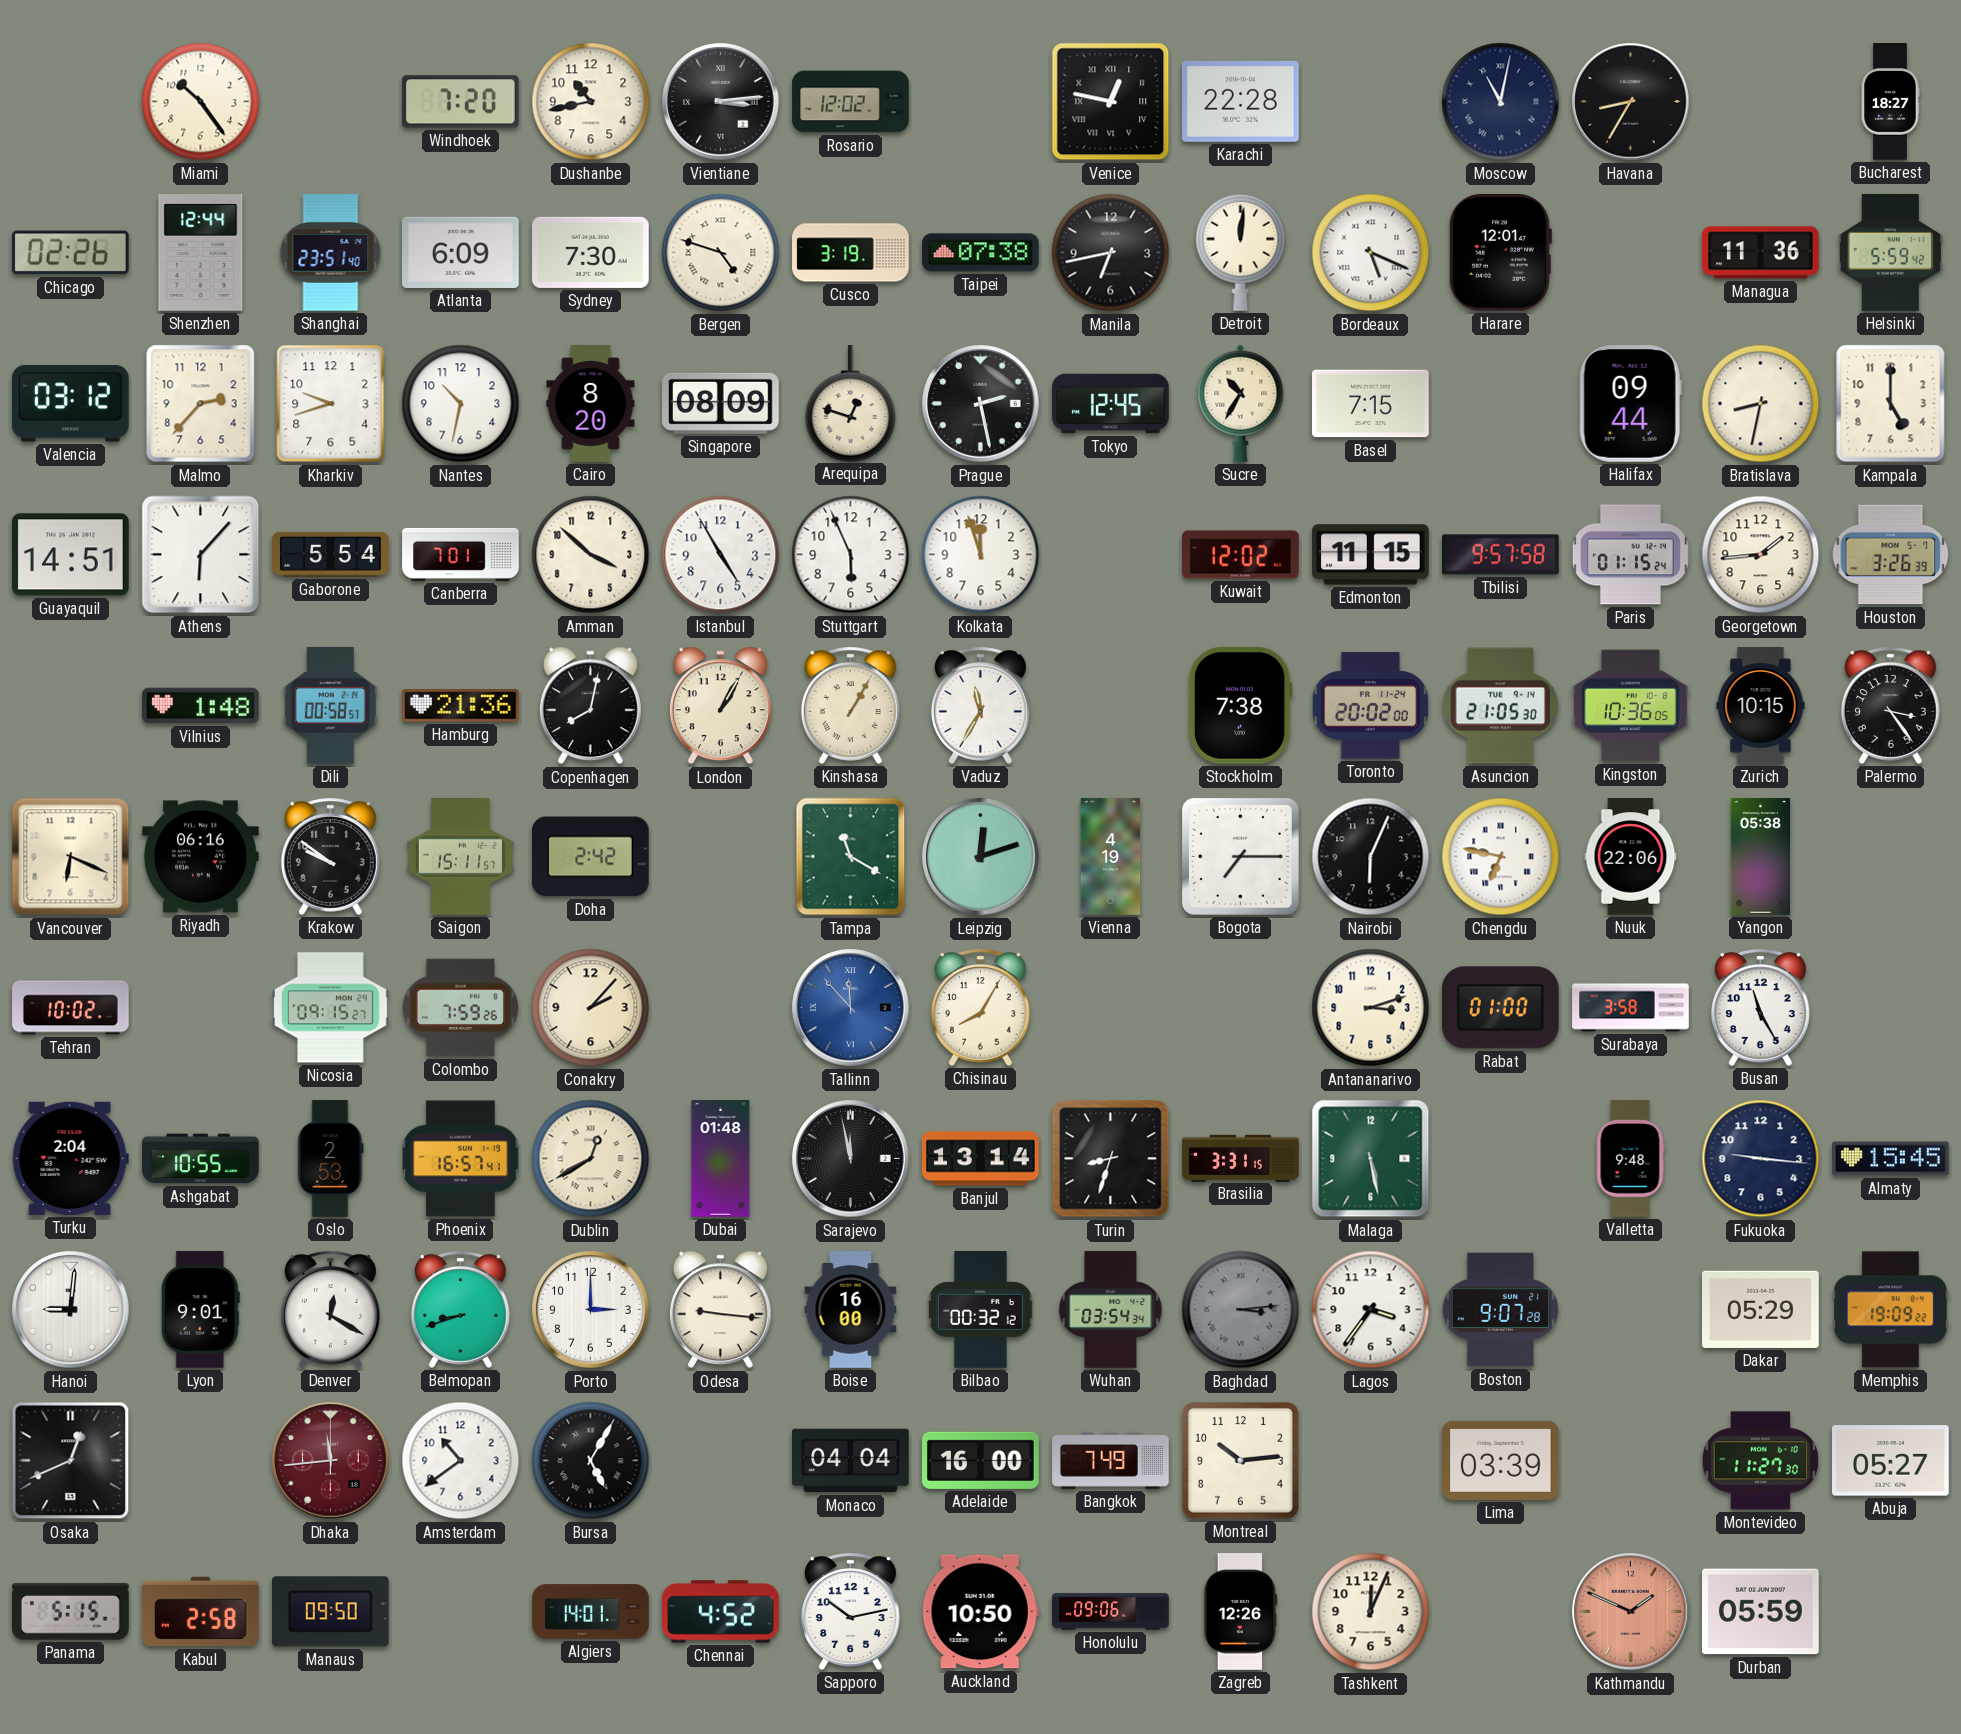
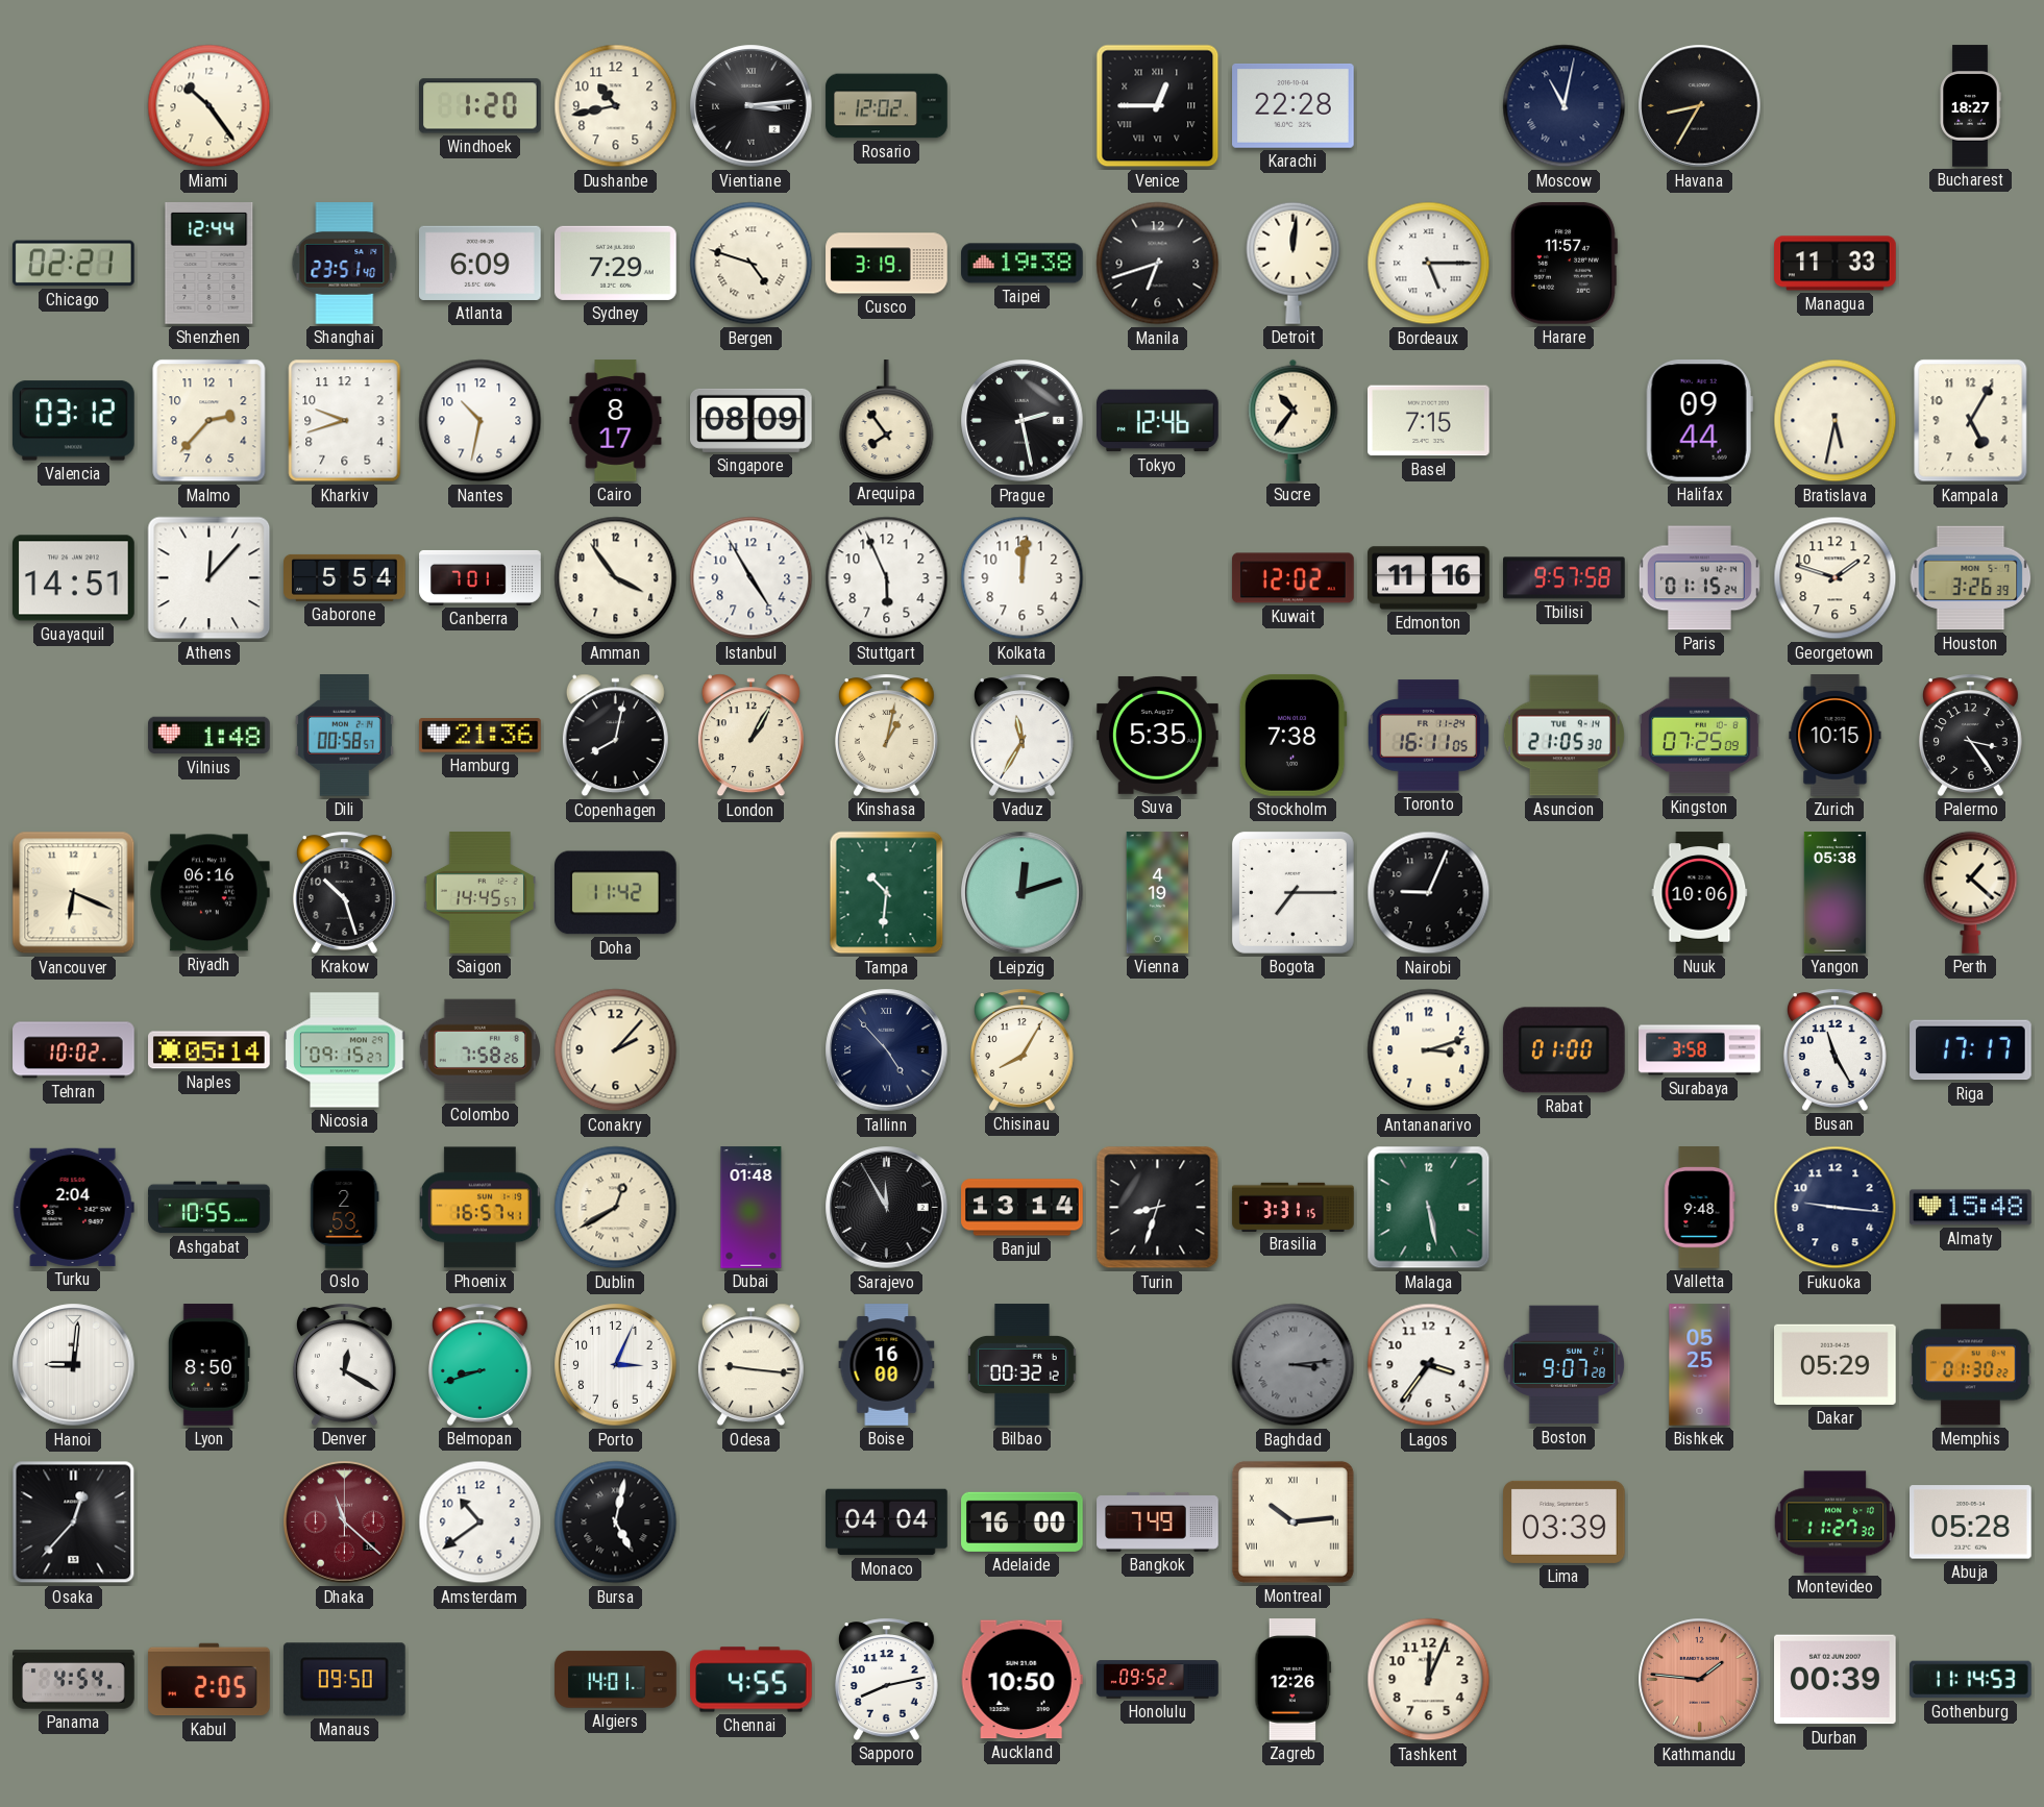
Windhoek: 7:20 -> 1:20
Venice: 12:47 -> 12:45
Chicago: 02:26 -> 02:21
Sydney: 7:30 -> 7:29
Taipei: 07:38 -> 19:38
Manila: 6:43 -> 6:42
Bordeaux: 5:19 -> 5:15
Harare: 12:01 -> 11:57
Managua: 11:36 -> 11:33
Helsinki: 5:59 -> none
Cairo: 8:20 -> 8:17
Arequipa: 12:48 -> 7:54
Tokyo: 12:45 -> 12:46
Sucre: 10:35 -> 10:36
Bratislava: 8:32 -> 5:32
Kampala: 5:00 -> 5:05
Athens: 6:07 -> 12:07
Amman: 3:52 -> 3:54
Kolkata: 11:57 -> 12:01
Edmonton: 11:15 -> 11:16
Georgetown: 1:44 -> 1:48
Kinshasa: 1:05 -> 1:02
Suva: none -> 5:35
Toronto: 20:02 -> 16:11
Kingston: 10:36 -> 07:25
Krakow: 9:51 -> 10:27
Saigon: 15:11 -> 14:45
Doha: 2:42 -> 11:42
Tampa: 11:20 -> 10:31
Nairobi: 6:04 -> 9:04
Chengdu: 6:47 -> none
Nuuk: 22:06 -> 10:06
Perth: none -> 1:22
Naples: none -> 05:14
Colombo: 7:59 -> 7:58
Tallinn: 11:53 -> 4:53
Tallinn dial: blue -> navy
Riga: none -> 17:17
Sarajevo: 11:58 -> 11:55
Almaty: 15:45 -> 15:48
Lyon: 9:01 -> 8:50
Porto: 3:00 -> 3:04
Wuhan: 03:54 -> none
Bishkek: none -> 05:25
Memphis: 19:09 -> 01:30
Osaka: 12:41 -> 12:37
Dhaka: 11:44 -> 11:22
Bursa: 5:05 -> 5:02
Montreal numerals: Arabic -> Roman
Abuja: 05:27 -> 05:28
Panama: 5:15 -> 4:54
Kabul: 2:58 -> 2:05
Chennai: 4:52 -> 4:55
Sapporo: 10:13 -> 8:13
Honolulu: 09:06 -> 09:52
Kathmandu: 1:49 -> 1:46
Durban: 05:59 -> 00:39
Gothenburg: none -> 11:14
